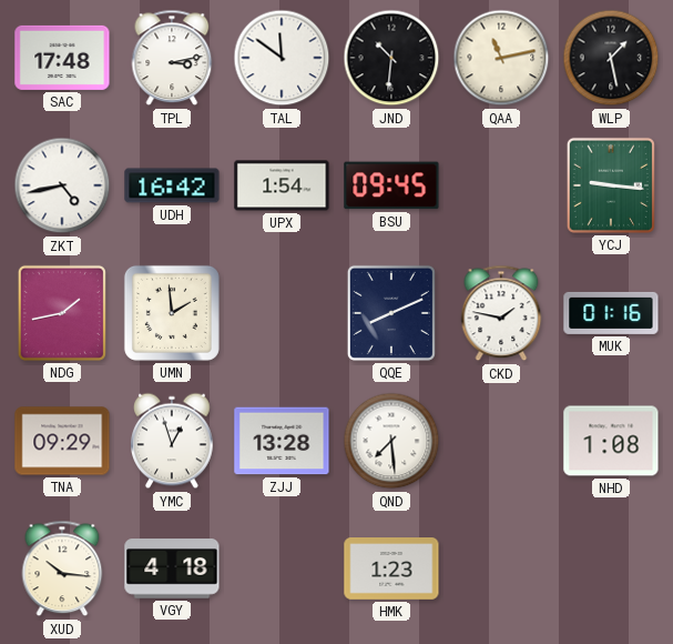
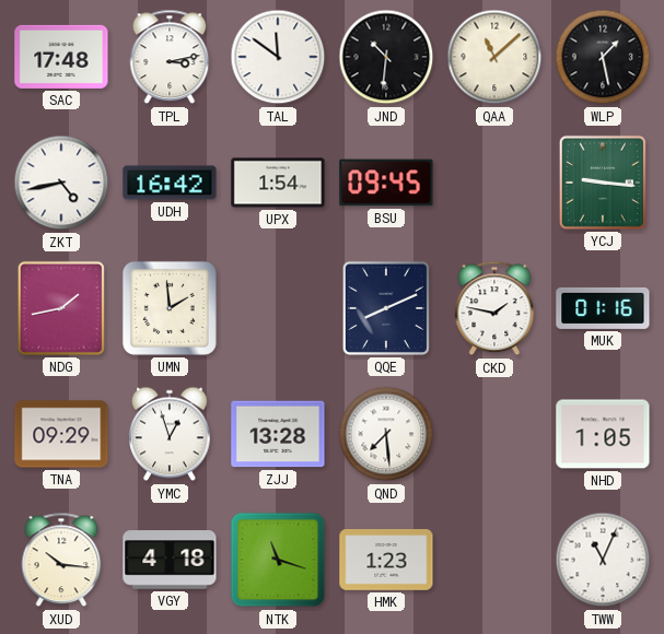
QAA: 11:13 -> 11:08
NHD: 1:08 -> 1:05
NTK: none -> 11:18
TWW: none -> 11:04
